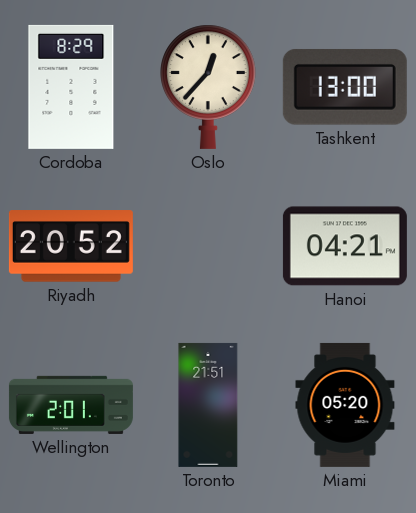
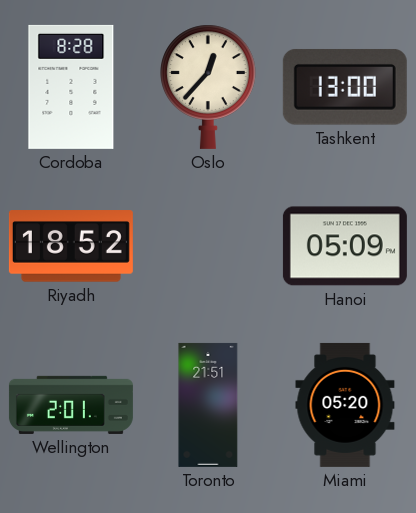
Cordoba: 8:29 -> 8:28
Riyadh: 20:52 -> 18:52
Hanoi: 04:21 -> 05:09
